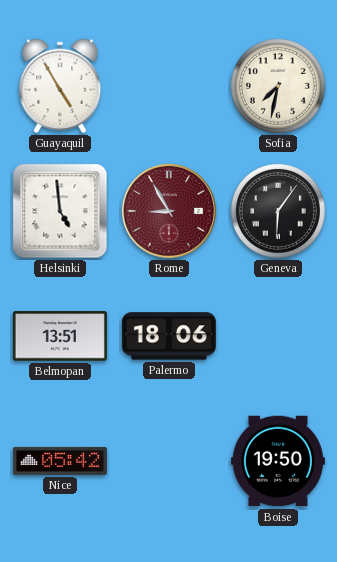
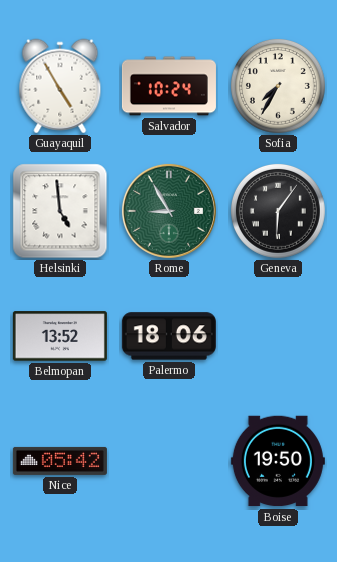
Salvador: none -> 10:24
Sofia: 7:32 -> 7:35
Rome dial: burgundy -> green
Belmopan: 13:51 -> 13:52
